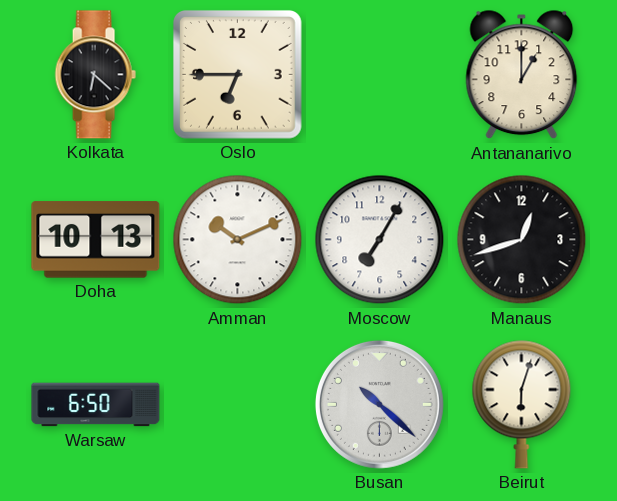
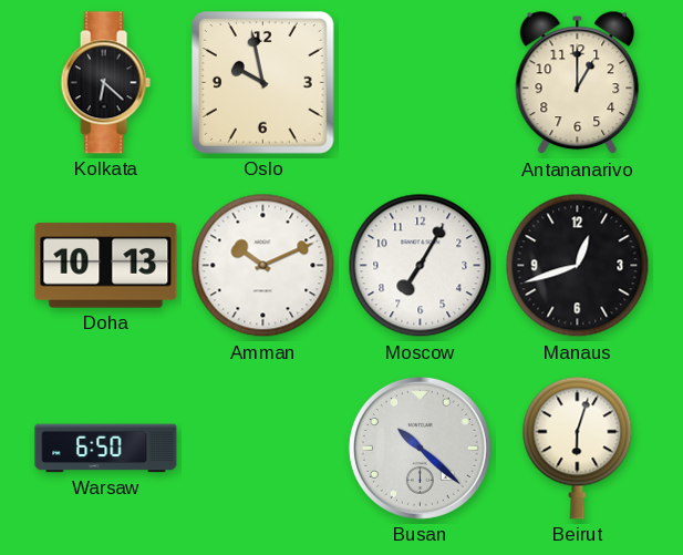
Oslo: 6:45 -> 9:58
